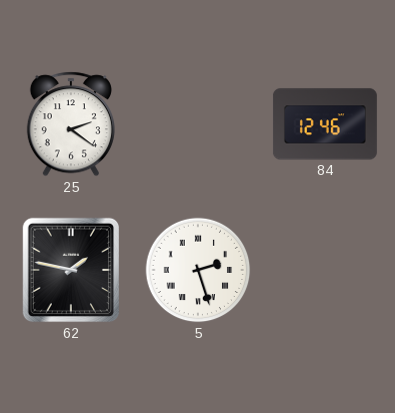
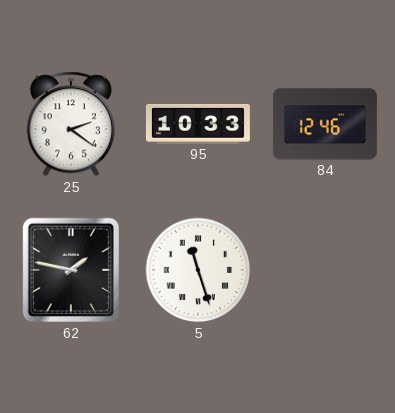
95: none -> 10:33
5: 2:27 -> 11:27
